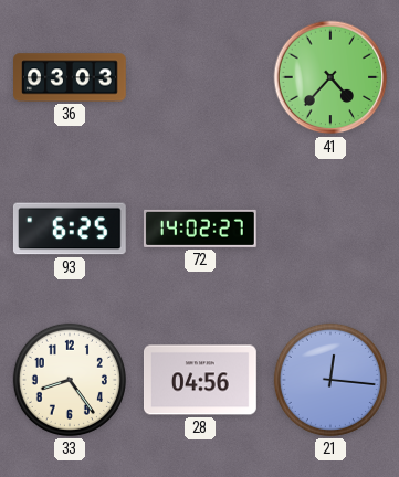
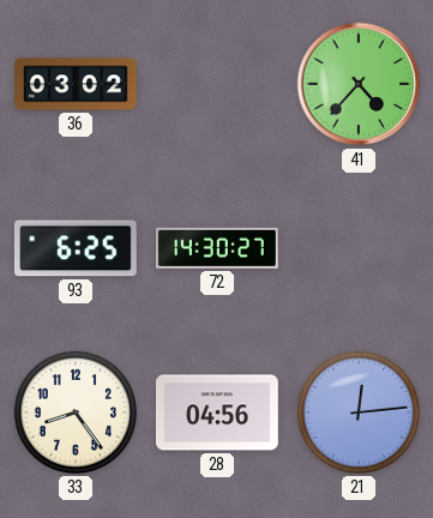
36: 03:03 -> 03:02
72: 14:02 -> 14:30
21: 12:16 -> 12:14
